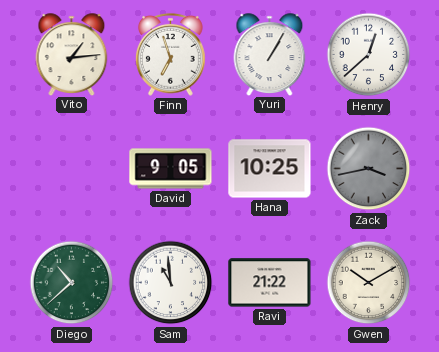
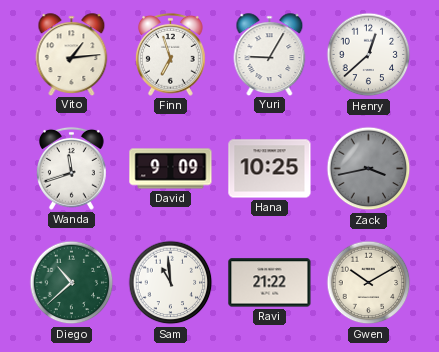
Yuri: 1:05 -> 9:05
Wanda: none -> 11:42
David: 9:05 -> 9:09
